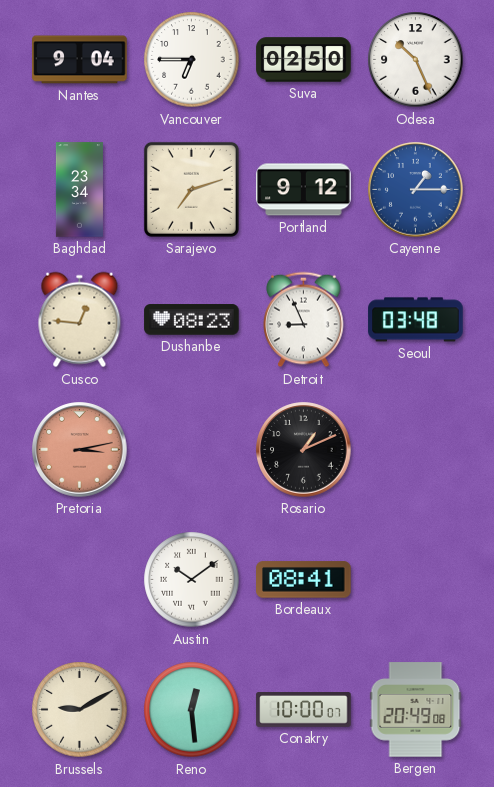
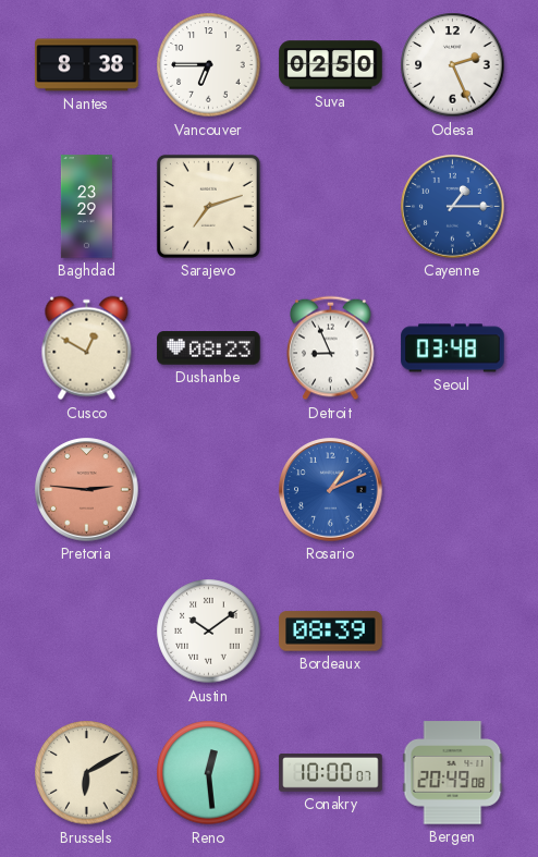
Nantes: 9:04 -> 8:38
Odesa: 10:26 -> 2:26
Baghdad: 23:34 -> 23:29
Portland: 9:12 -> none
Cusco: 12:46 -> 12:50
Pretoria: 3:13 -> 2:46
Rosario dial: black -> blue
Bordeaux: 08:41 -> 08:39
Brussels: 9:10 -> 6:10
